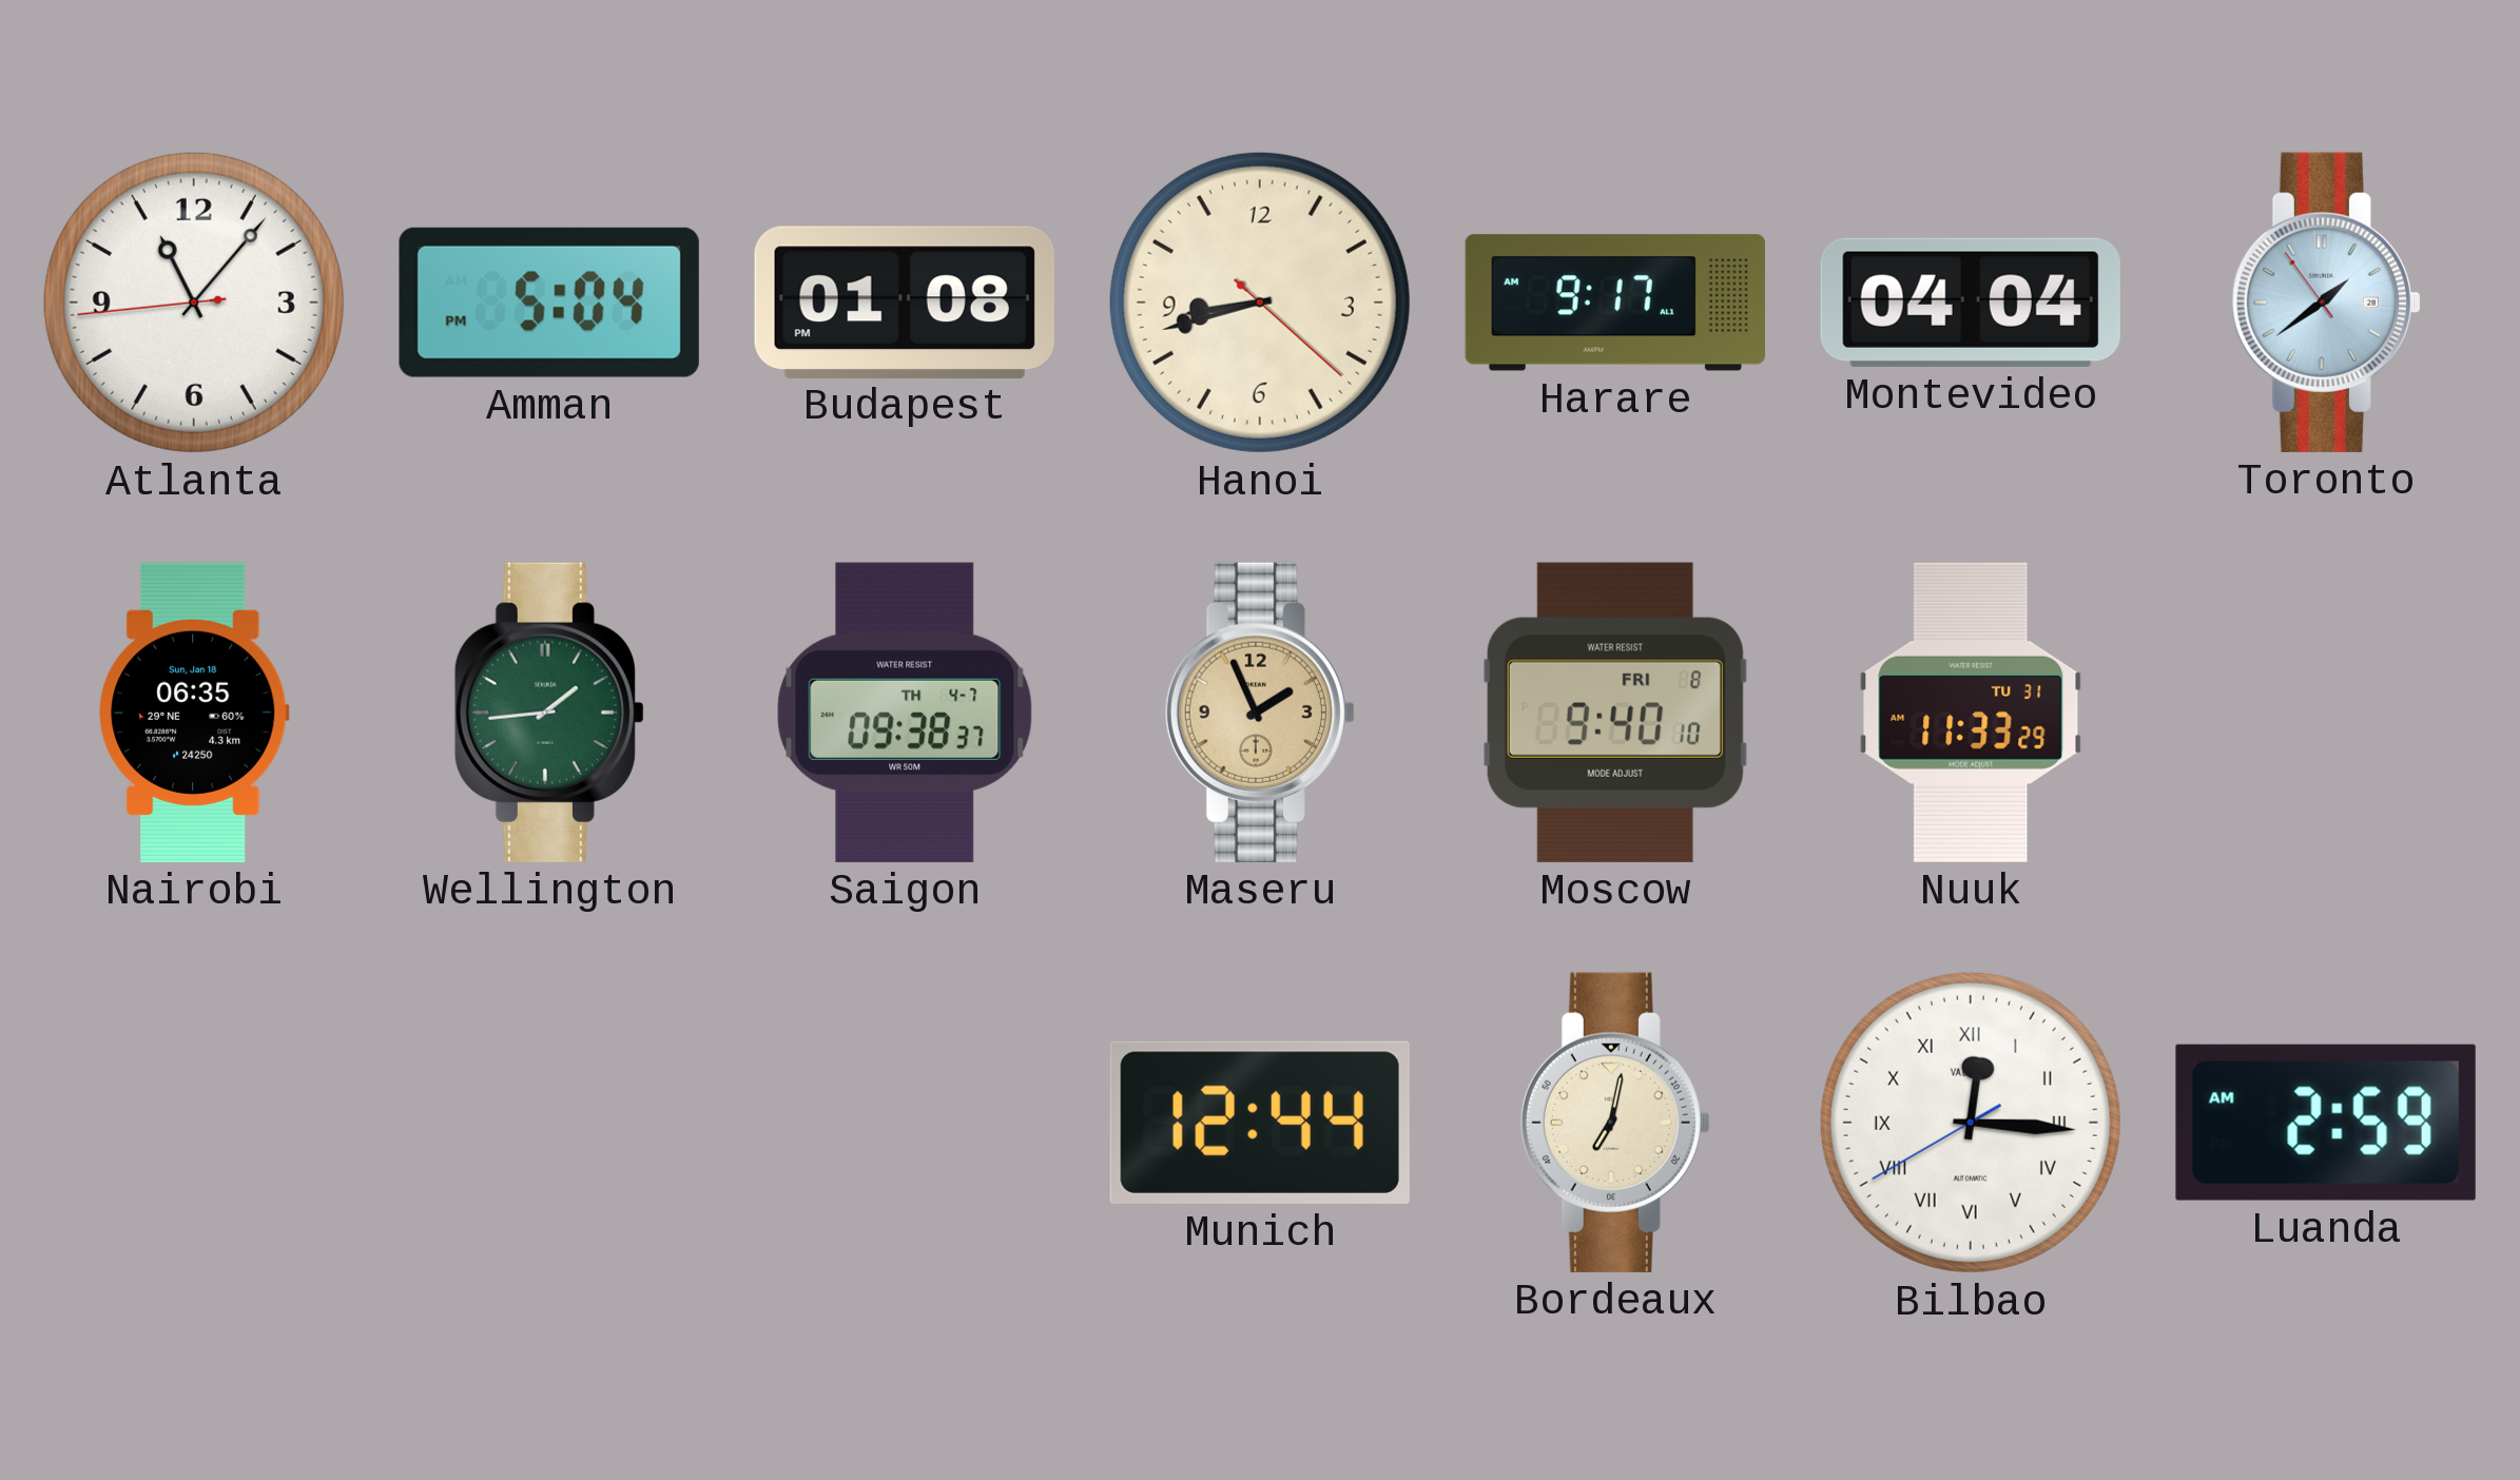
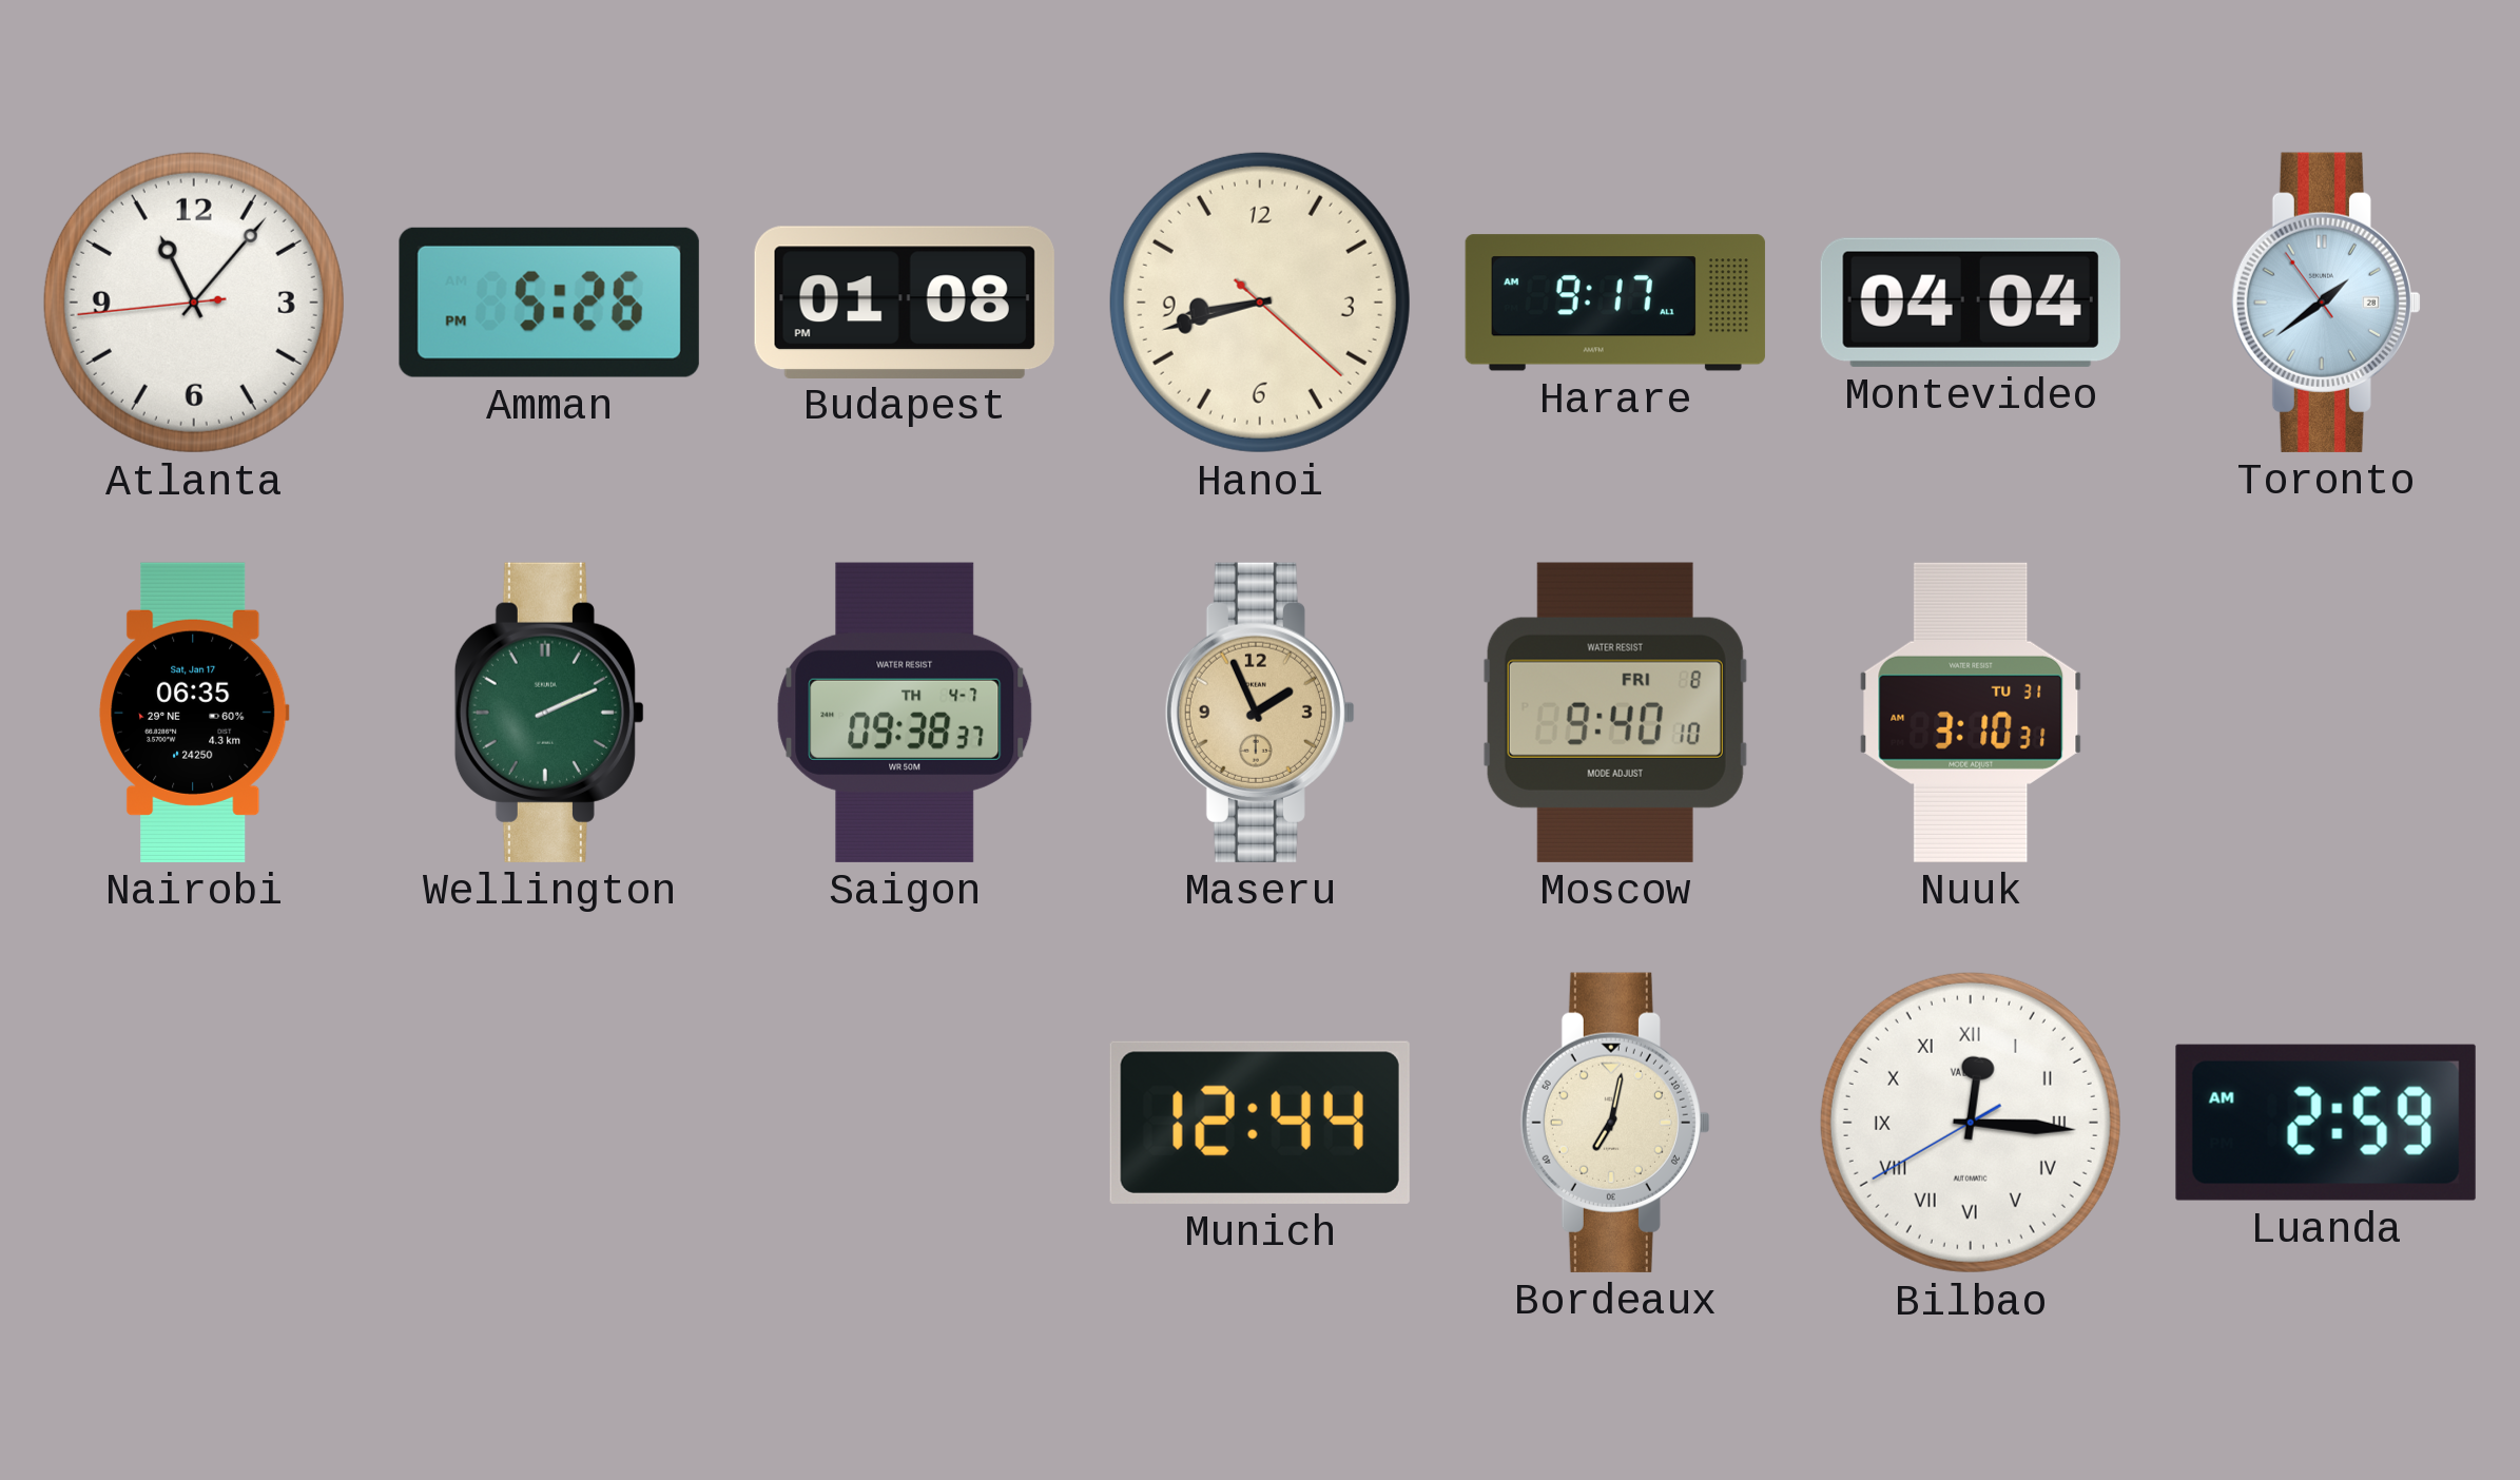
Amman: 5:04 -> 5:26
Nairobi date: Sun, Jan 18 -> Sat, Jan 17
Wellington: 1:44 -> 2:11
Nuuk: 11:33 -> 3:10
